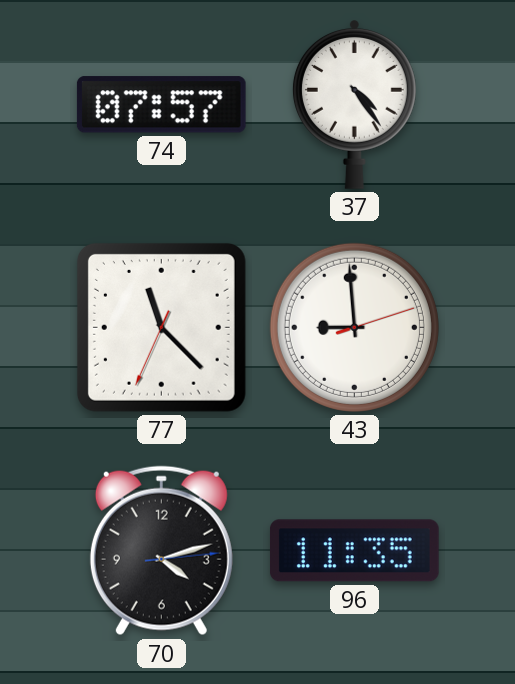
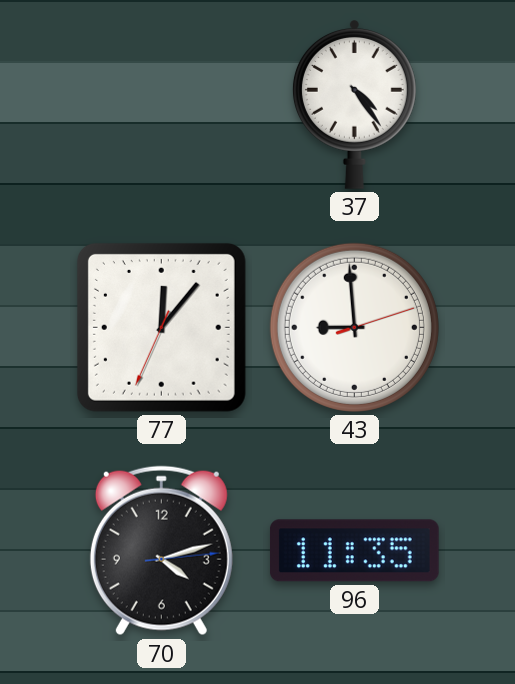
74: 07:57 -> none
77: 11:22 -> 12:06
